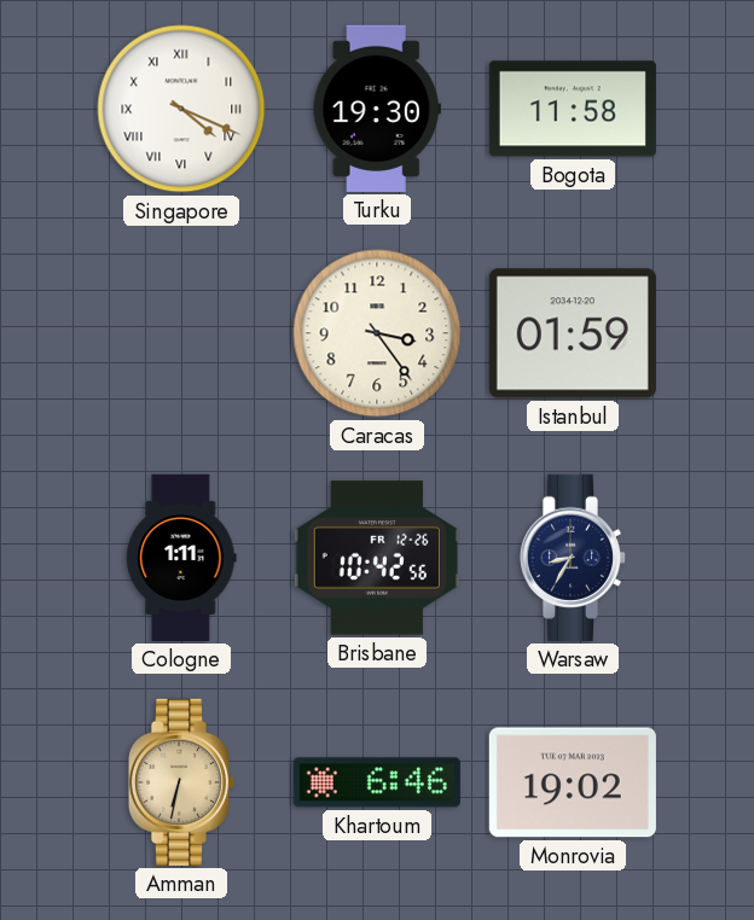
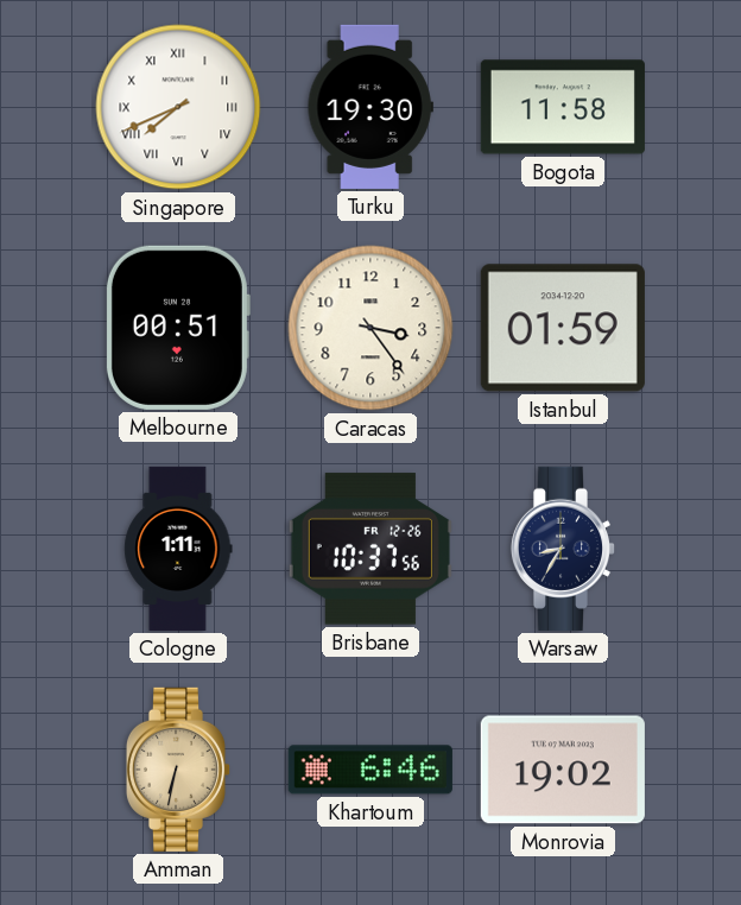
Singapore: 4:19 -> 7:41
Melbourne: none -> 00:51
Brisbane: 10:42 -> 10:37
